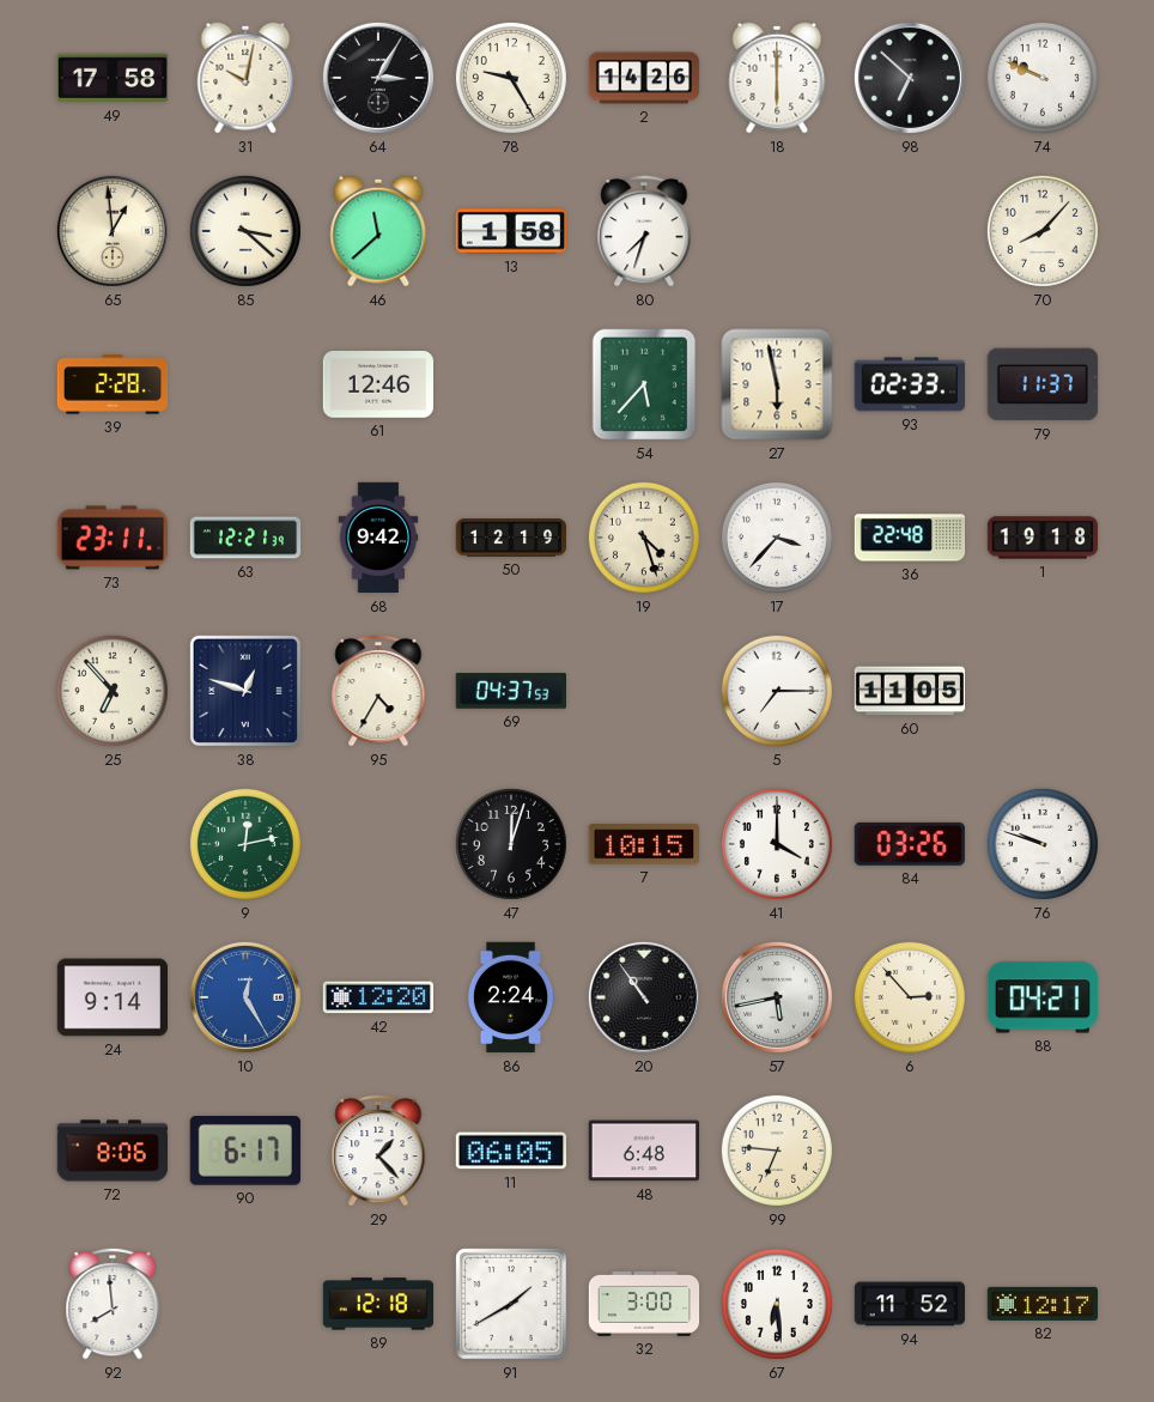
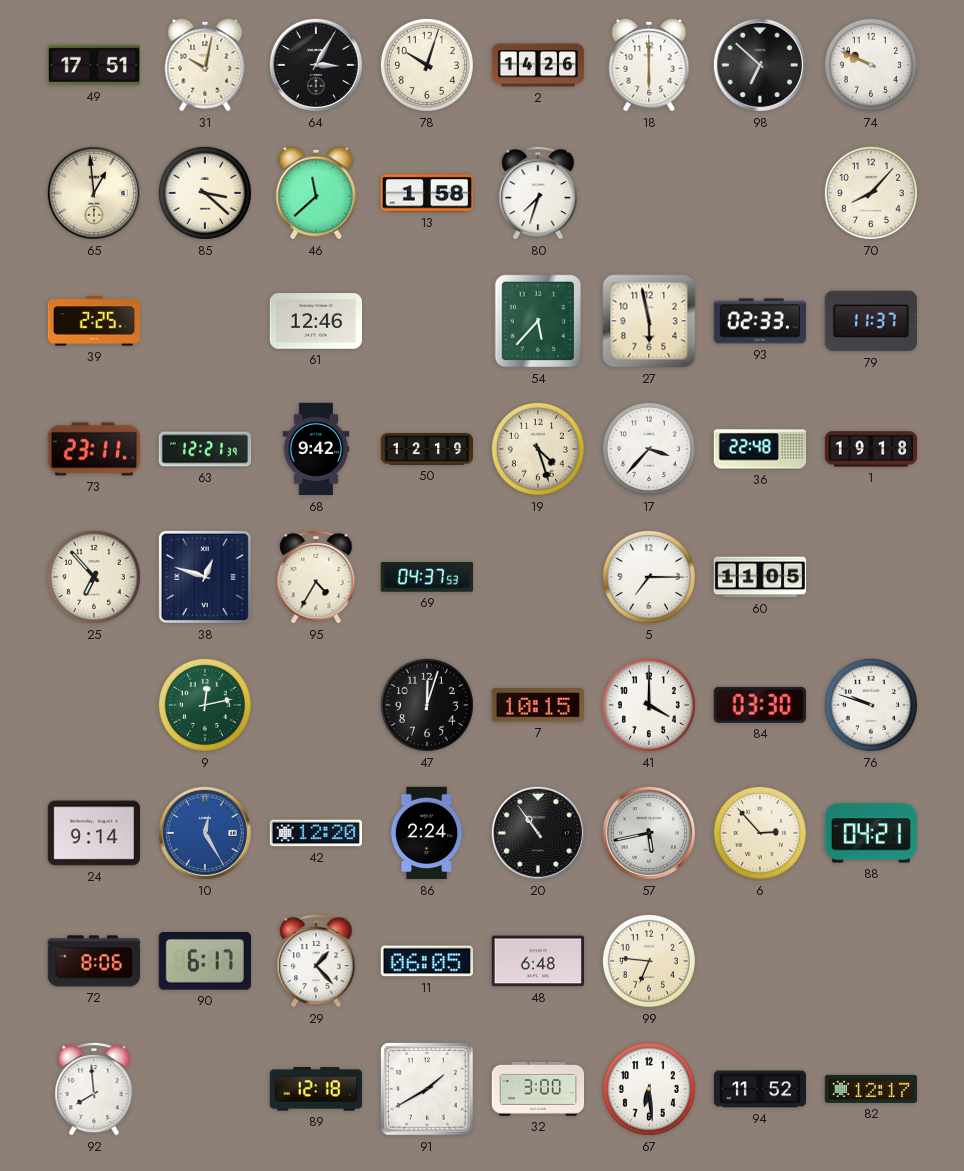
49: 17:58 -> 17:51
78: 9:25 -> 10:03
39: 2:28 -> 2:25
84: 03:26 -> 03:30
